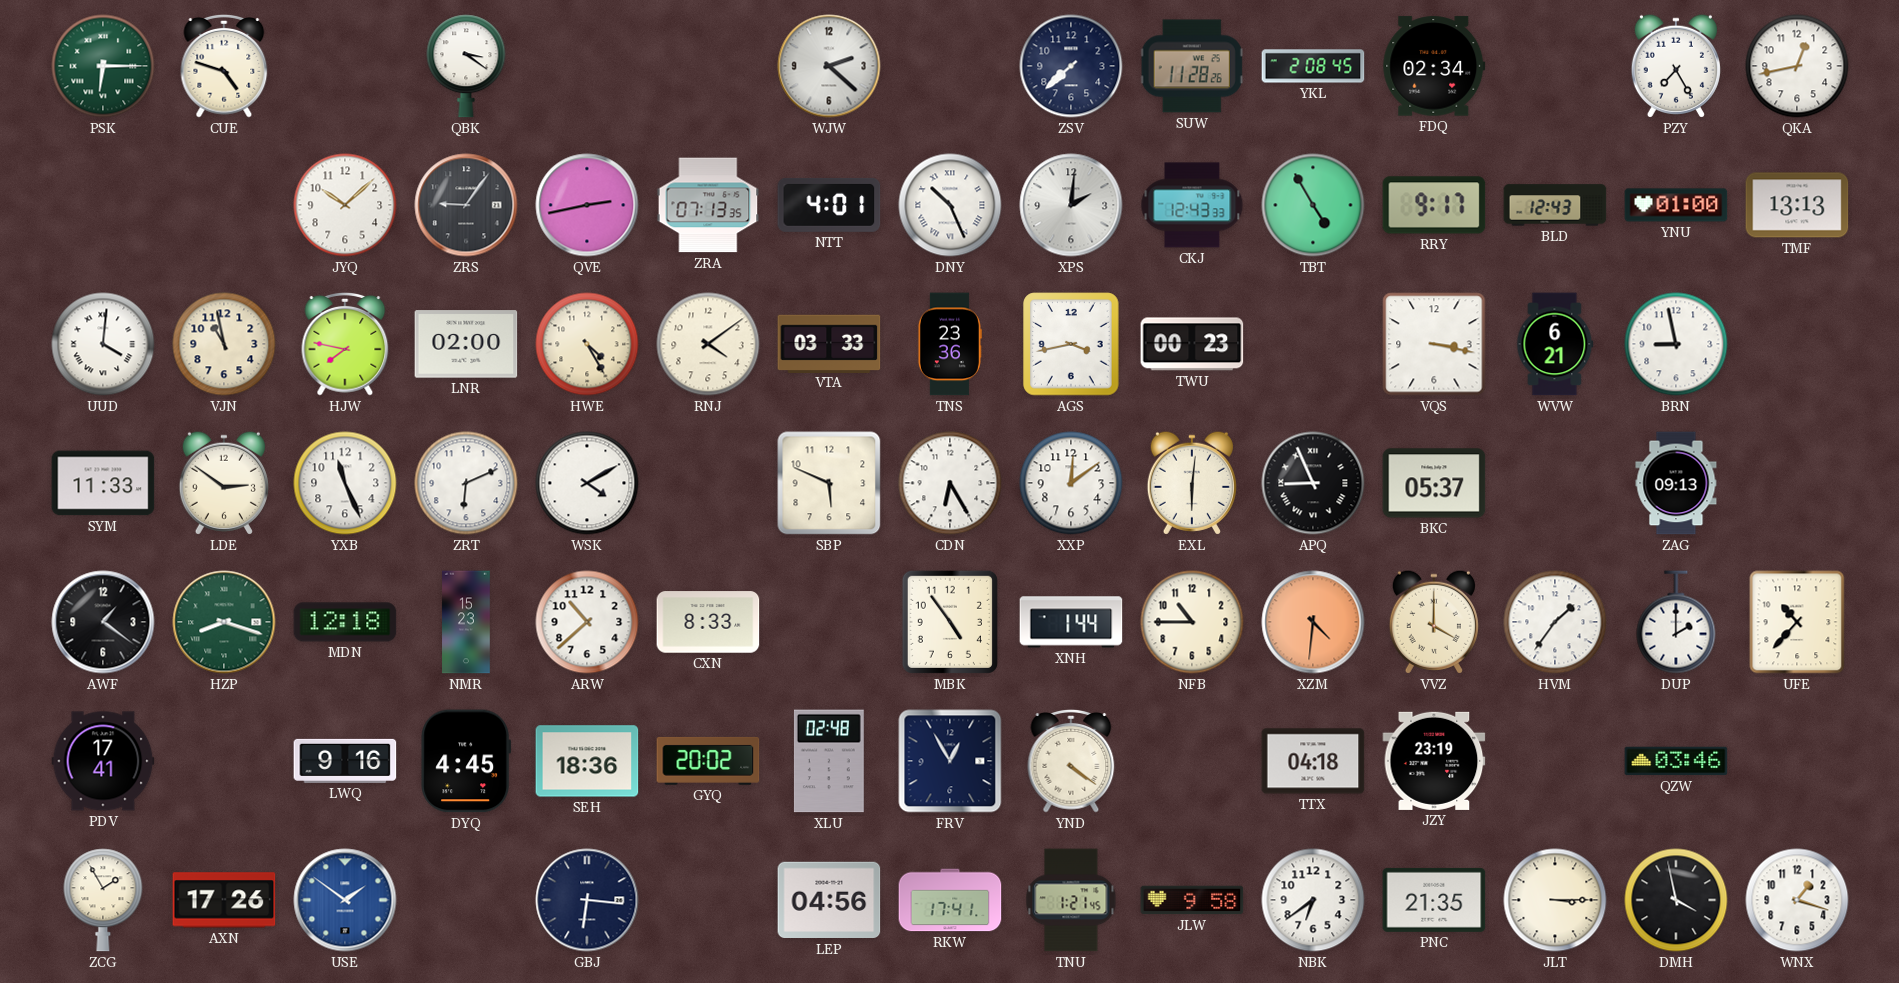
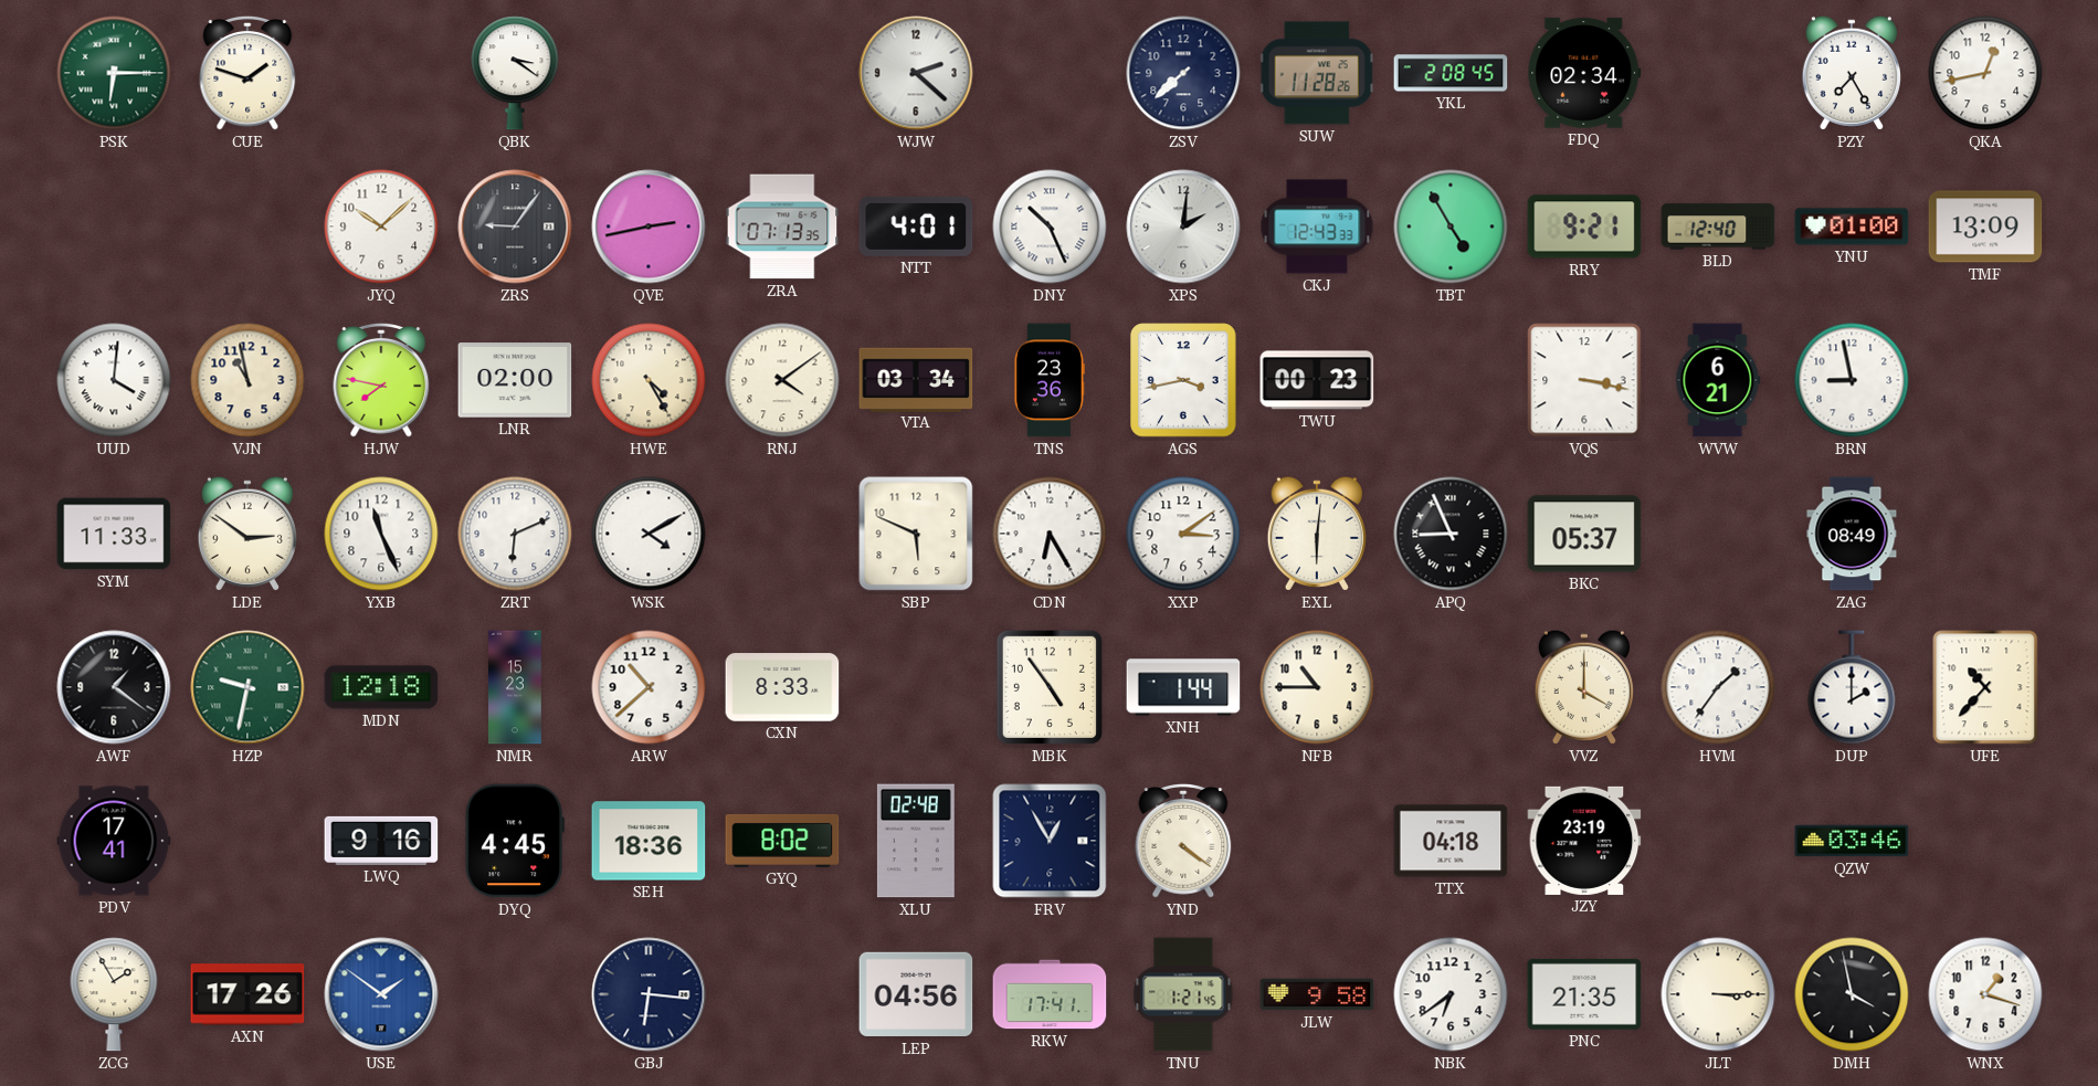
CUE: 4:48 -> 1:48
RRY: 9:17 -> 9:21
BLD: 12:43 -> 12:40
TMF: 13:13 -> 13:09
VTA: 03:33 -> 03:34
XXP: 12:09 -> 3:09
ZAG: 09:13 -> 08:49
HZP: 8:18 -> 9:32
XZM: 4:31 -> none
GYQ: 20:02 -> 8:02
